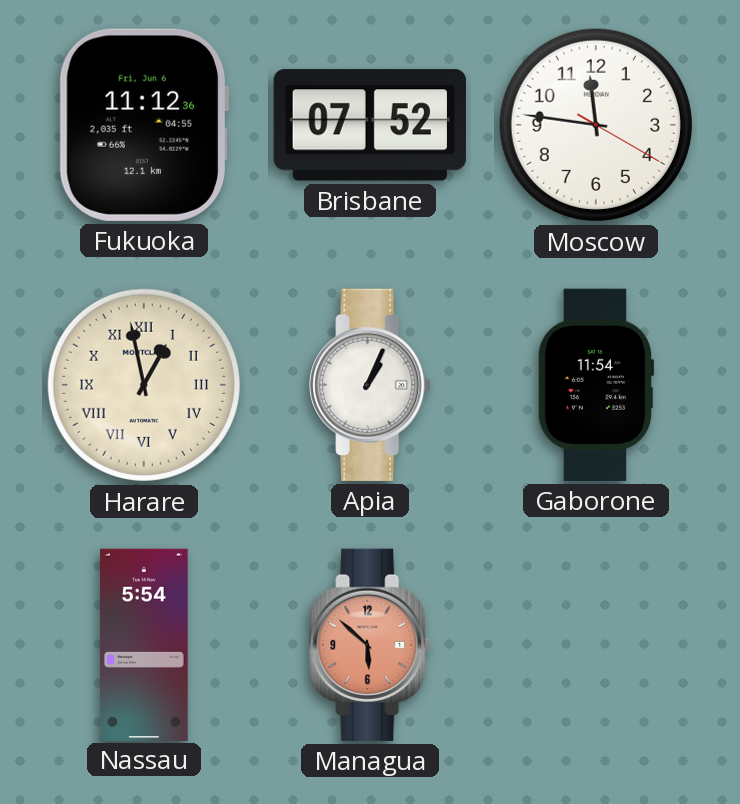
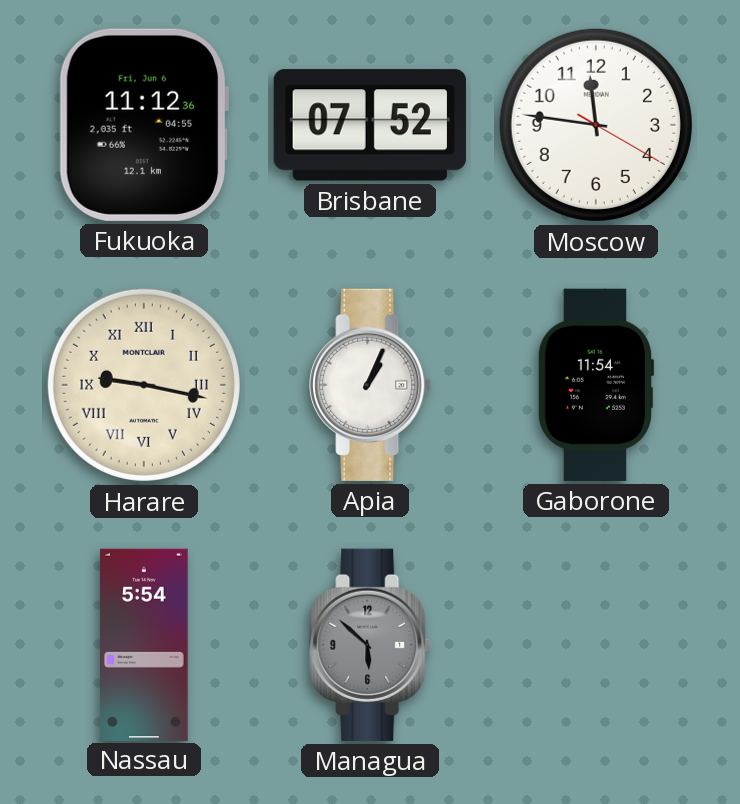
Harare: 12:58 -> 9:17
Managua dial: salmon -> grey
